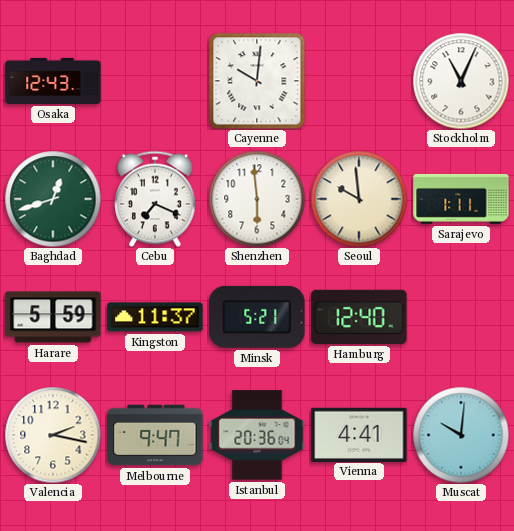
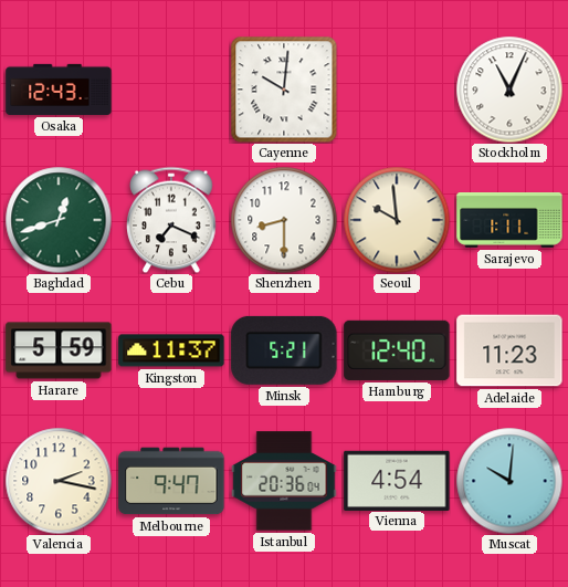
Shenzhen: 5:59 -> 8:30
Adelaide: none -> 11:23
Vienna: 4:41 -> 4:54
